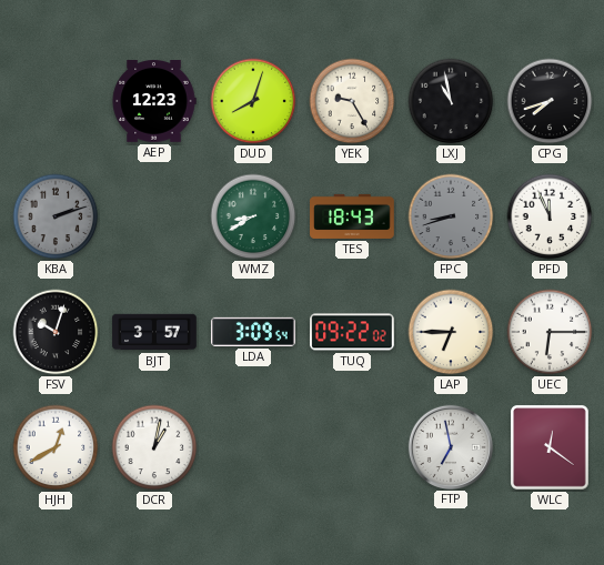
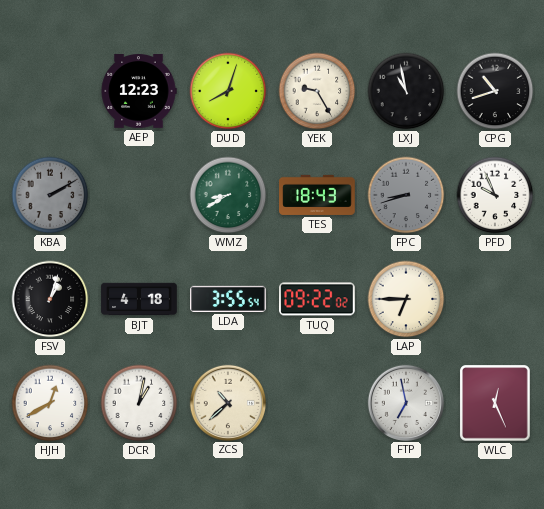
CPG: 7:42 -> 10:42
KBA: 2:12 -> 2:10
PFD: 11:56 -> 9:56
FSV: 10:03 -> 1:03
BJT: 3:57 -> 4:18
LDA: 3:09 -> 3:55
UEC: 6:15 -> none
ZCS: none -> 10:38
WLC: 12:21 -> 12:26
